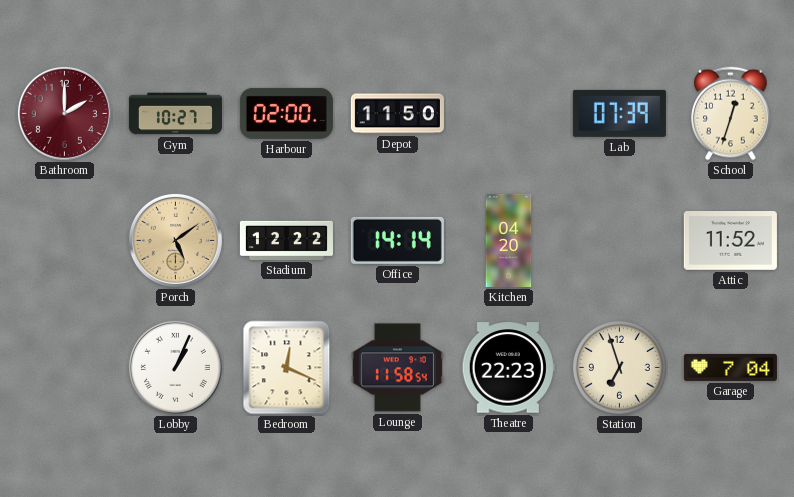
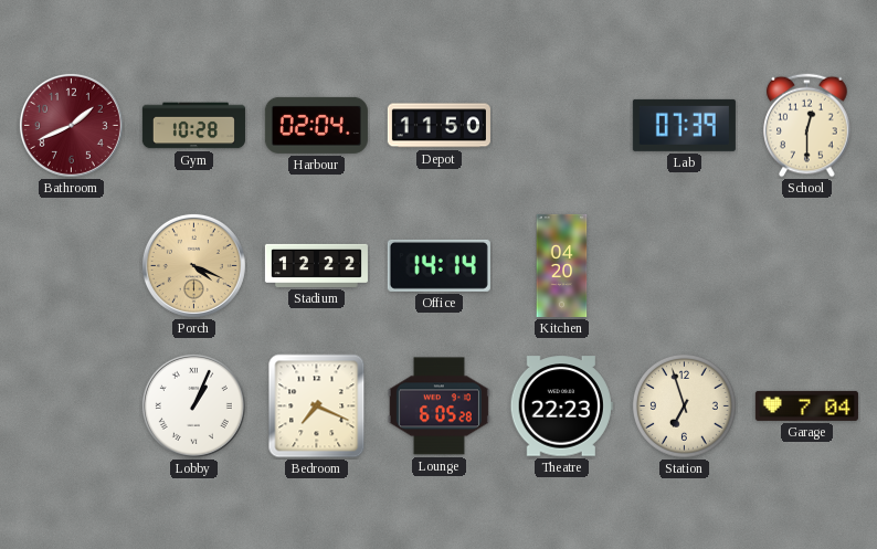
Bathroom: 2:00 -> 1:41
Gym: 10:27 -> 10:28
Harbour: 02:00 -> 02:04
School: 12:33 -> 12:30
Porch: 5:09 -> 4:19
Attic: 11:52 -> none
Bedroom: 12:19 -> 7:19
Lounge: 11:58 -> 6:05
